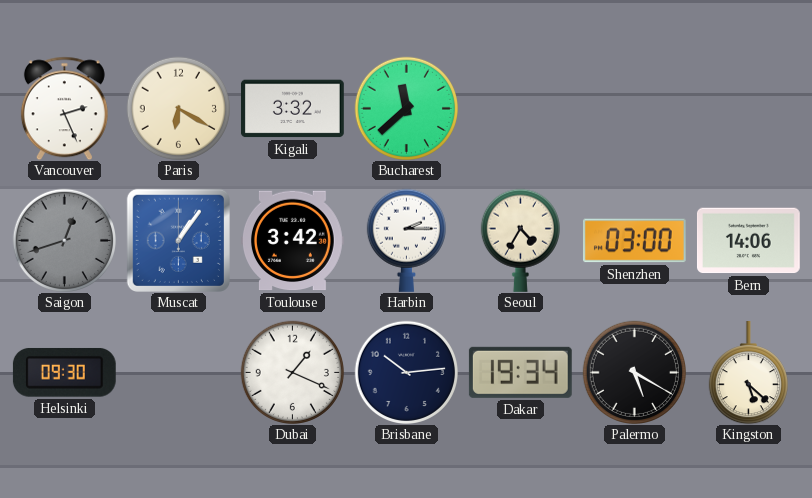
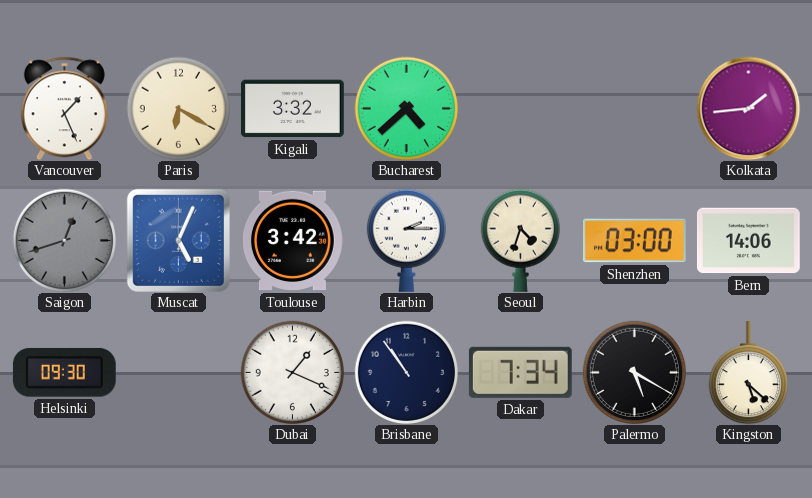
Vancouver: 2:26 -> 1:26
Bucharest: 11:38 -> 4:38
Kolkata: none -> 1:44
Muscat: 1:06 -> 5:04
Seoul: 4:35 -> 4:33
Brisbane: 10:14 -> 10:54
Dakar: 19:34 -> 7:34
